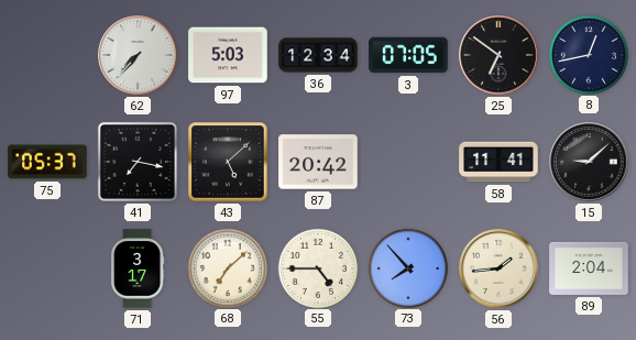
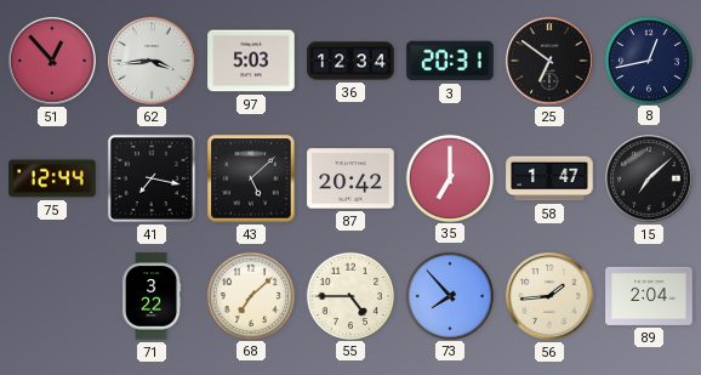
51: none -> 12:53
62: 7:37 -> 3:44
3: 07:05 -> 20:31
75: 05:37 -> 12:44
35: none -> 7:00
58: 11:41 -> 1:47
15: 9:08 -> 7:08
71: 3:17 -> 3:22
